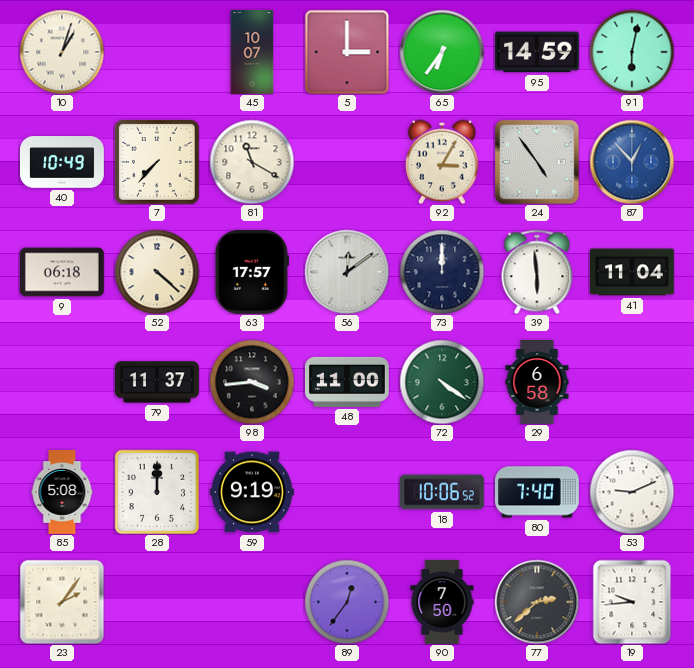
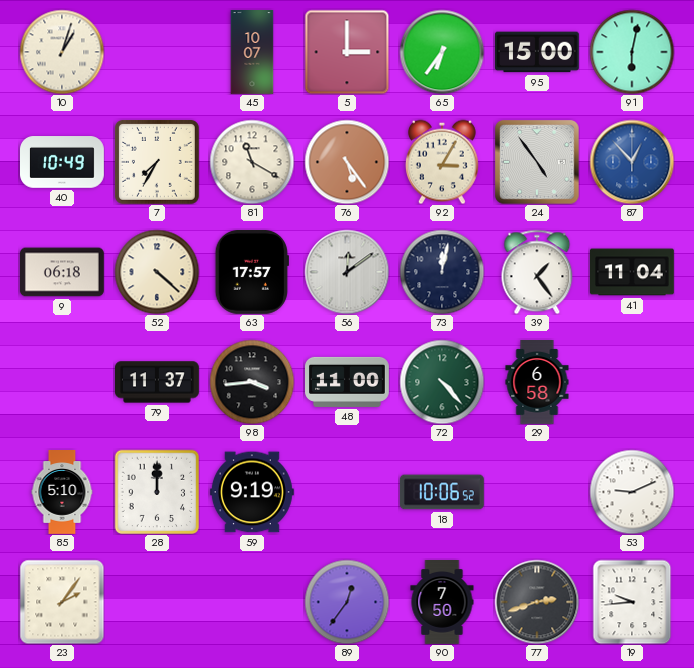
95: 14:59 -> 15:00
7: 7:37 -> 7:35
76: none -> 5:24
73: 12:00 -> 12:02
39: 5:59 -> 1:24
72: 4:21 -> 4:23
85: 5:08 -> 5:10
80: 7:40 -> none
77: 2:38 -> 2:42
